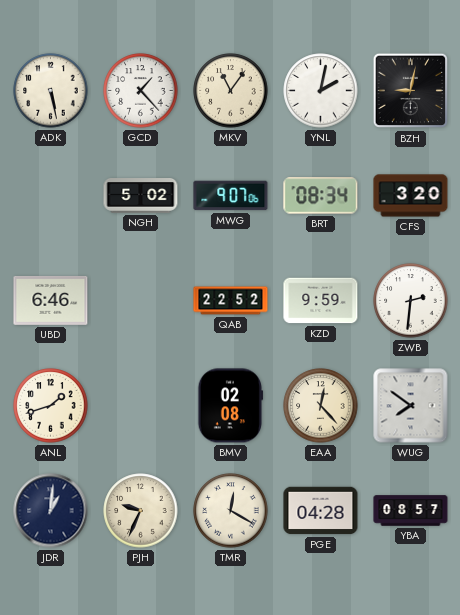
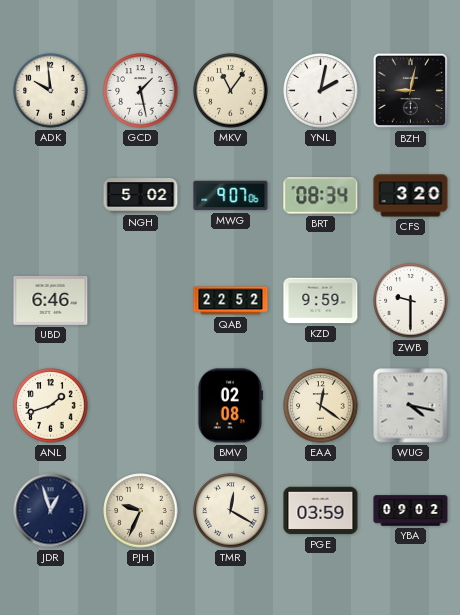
ADK: 5:28 -> 9:59
GCD: 1:23 -> 1:28
ZWB: 2:31 -> 9:30
EAA: 12:23 -> 12:21
WUG: 7:51 -> 4:17
JDR: 1:01 -> 12:57
PGE: 04:28 -> 03:59
YBA: 08:57 -> 09:02
